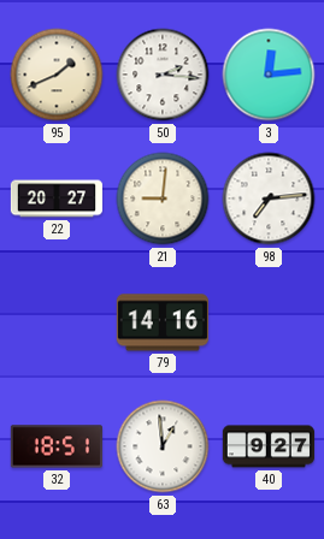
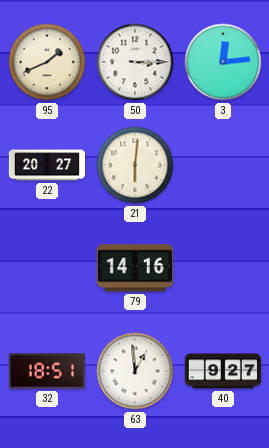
50: 2:16 -> 3:15
21: 9:01 -> 6:01
98: 7:14 -> none
